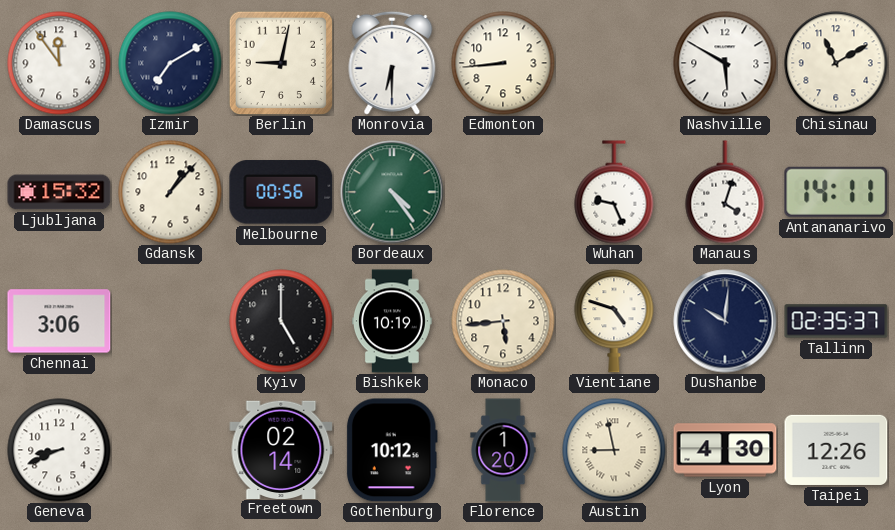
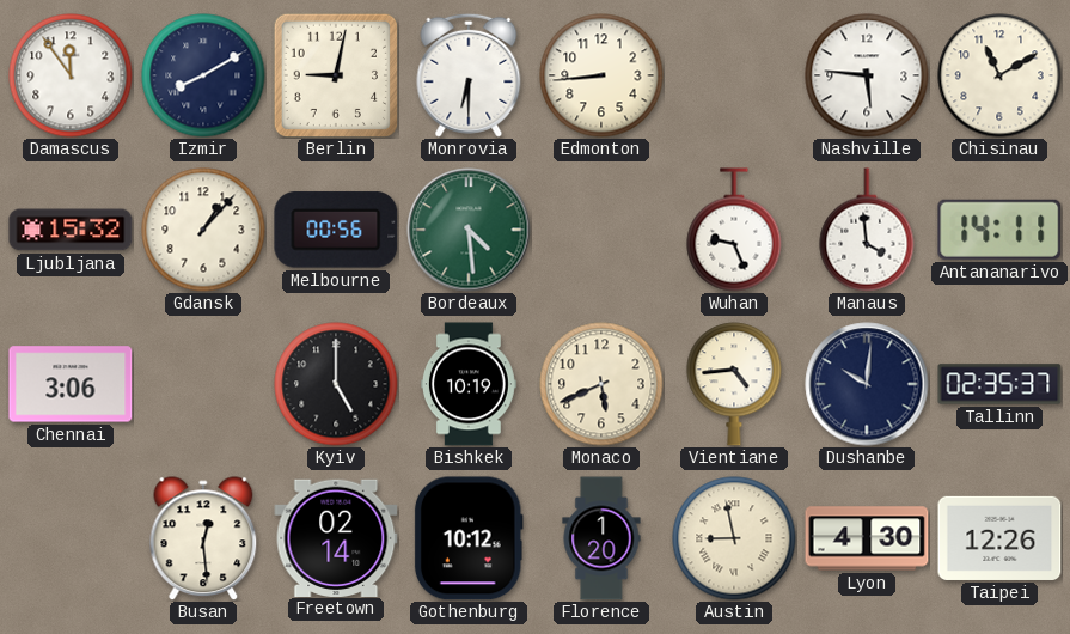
Izmir: 7:10 -> 8:10
Nashville: 5:50 -> 5:46
Bordeaux: 4:24 -> 4:29
Manaus: 4:03 -> 3:59
Monaco: 5:44 -> 5:41
Vientiane: 4:48 -> 4:44
Geneva: 8:41 -> none
Busan: none -> 12:29
